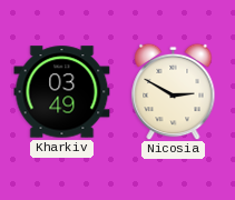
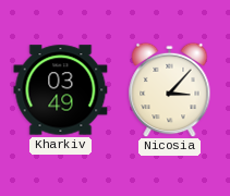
Nicosia: 2:50 -> 3:07
